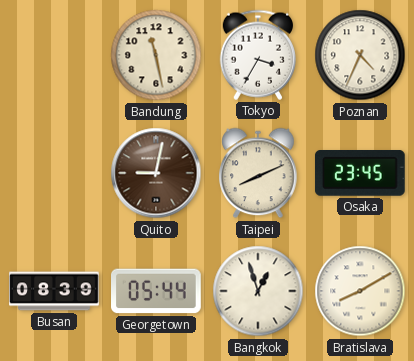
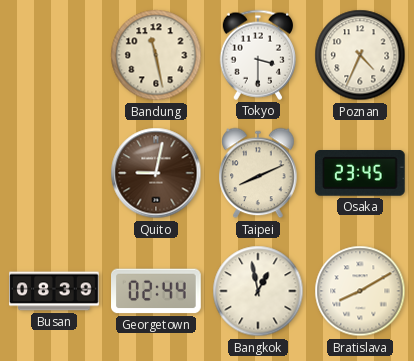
Tokyo: 3:35 -> 3:30
Georgetown: 05:44 -> 02:44
Bangkok: 12:57 -> 12:58
